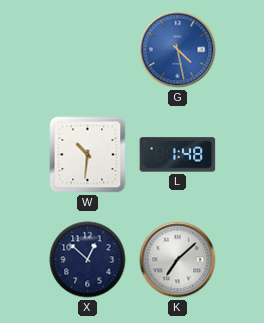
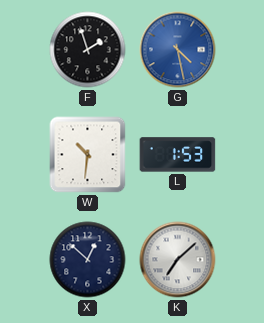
F: none -> 1:57
L: 1:48 -> 1:53
